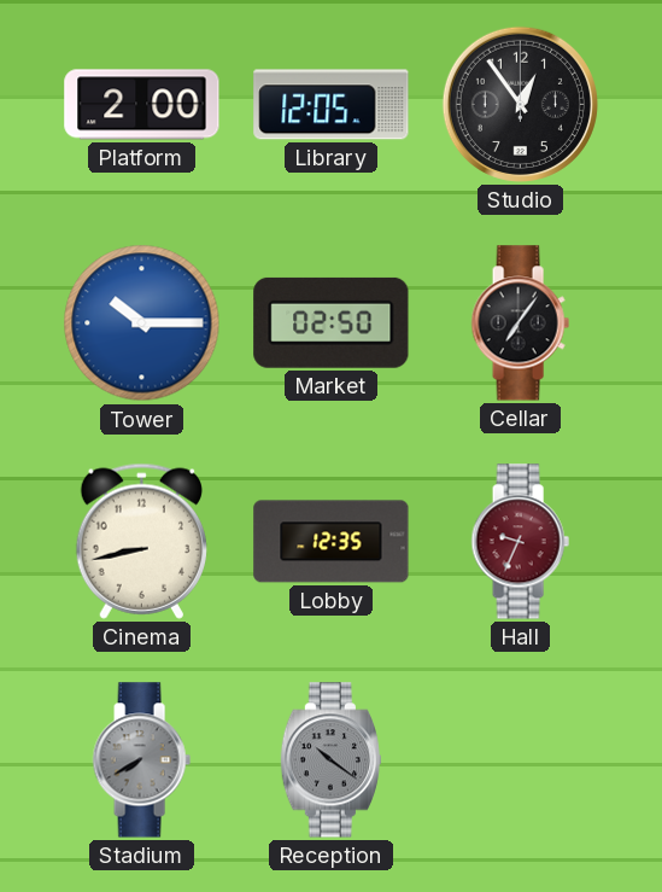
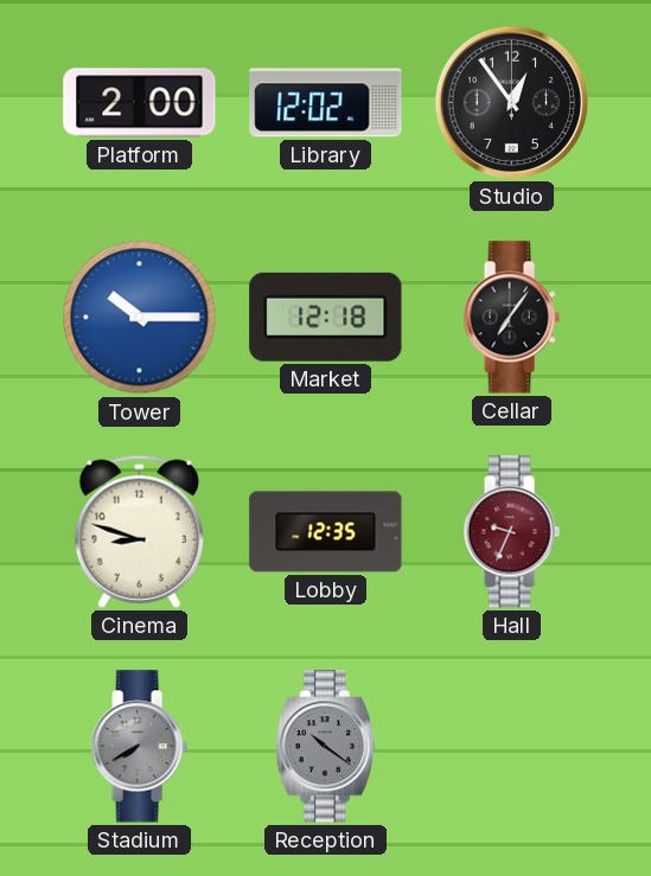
Library: 12:05 -> 12:02
Market: 02:50 -> 12:18
Cinema: 8:43 -> 8:48
